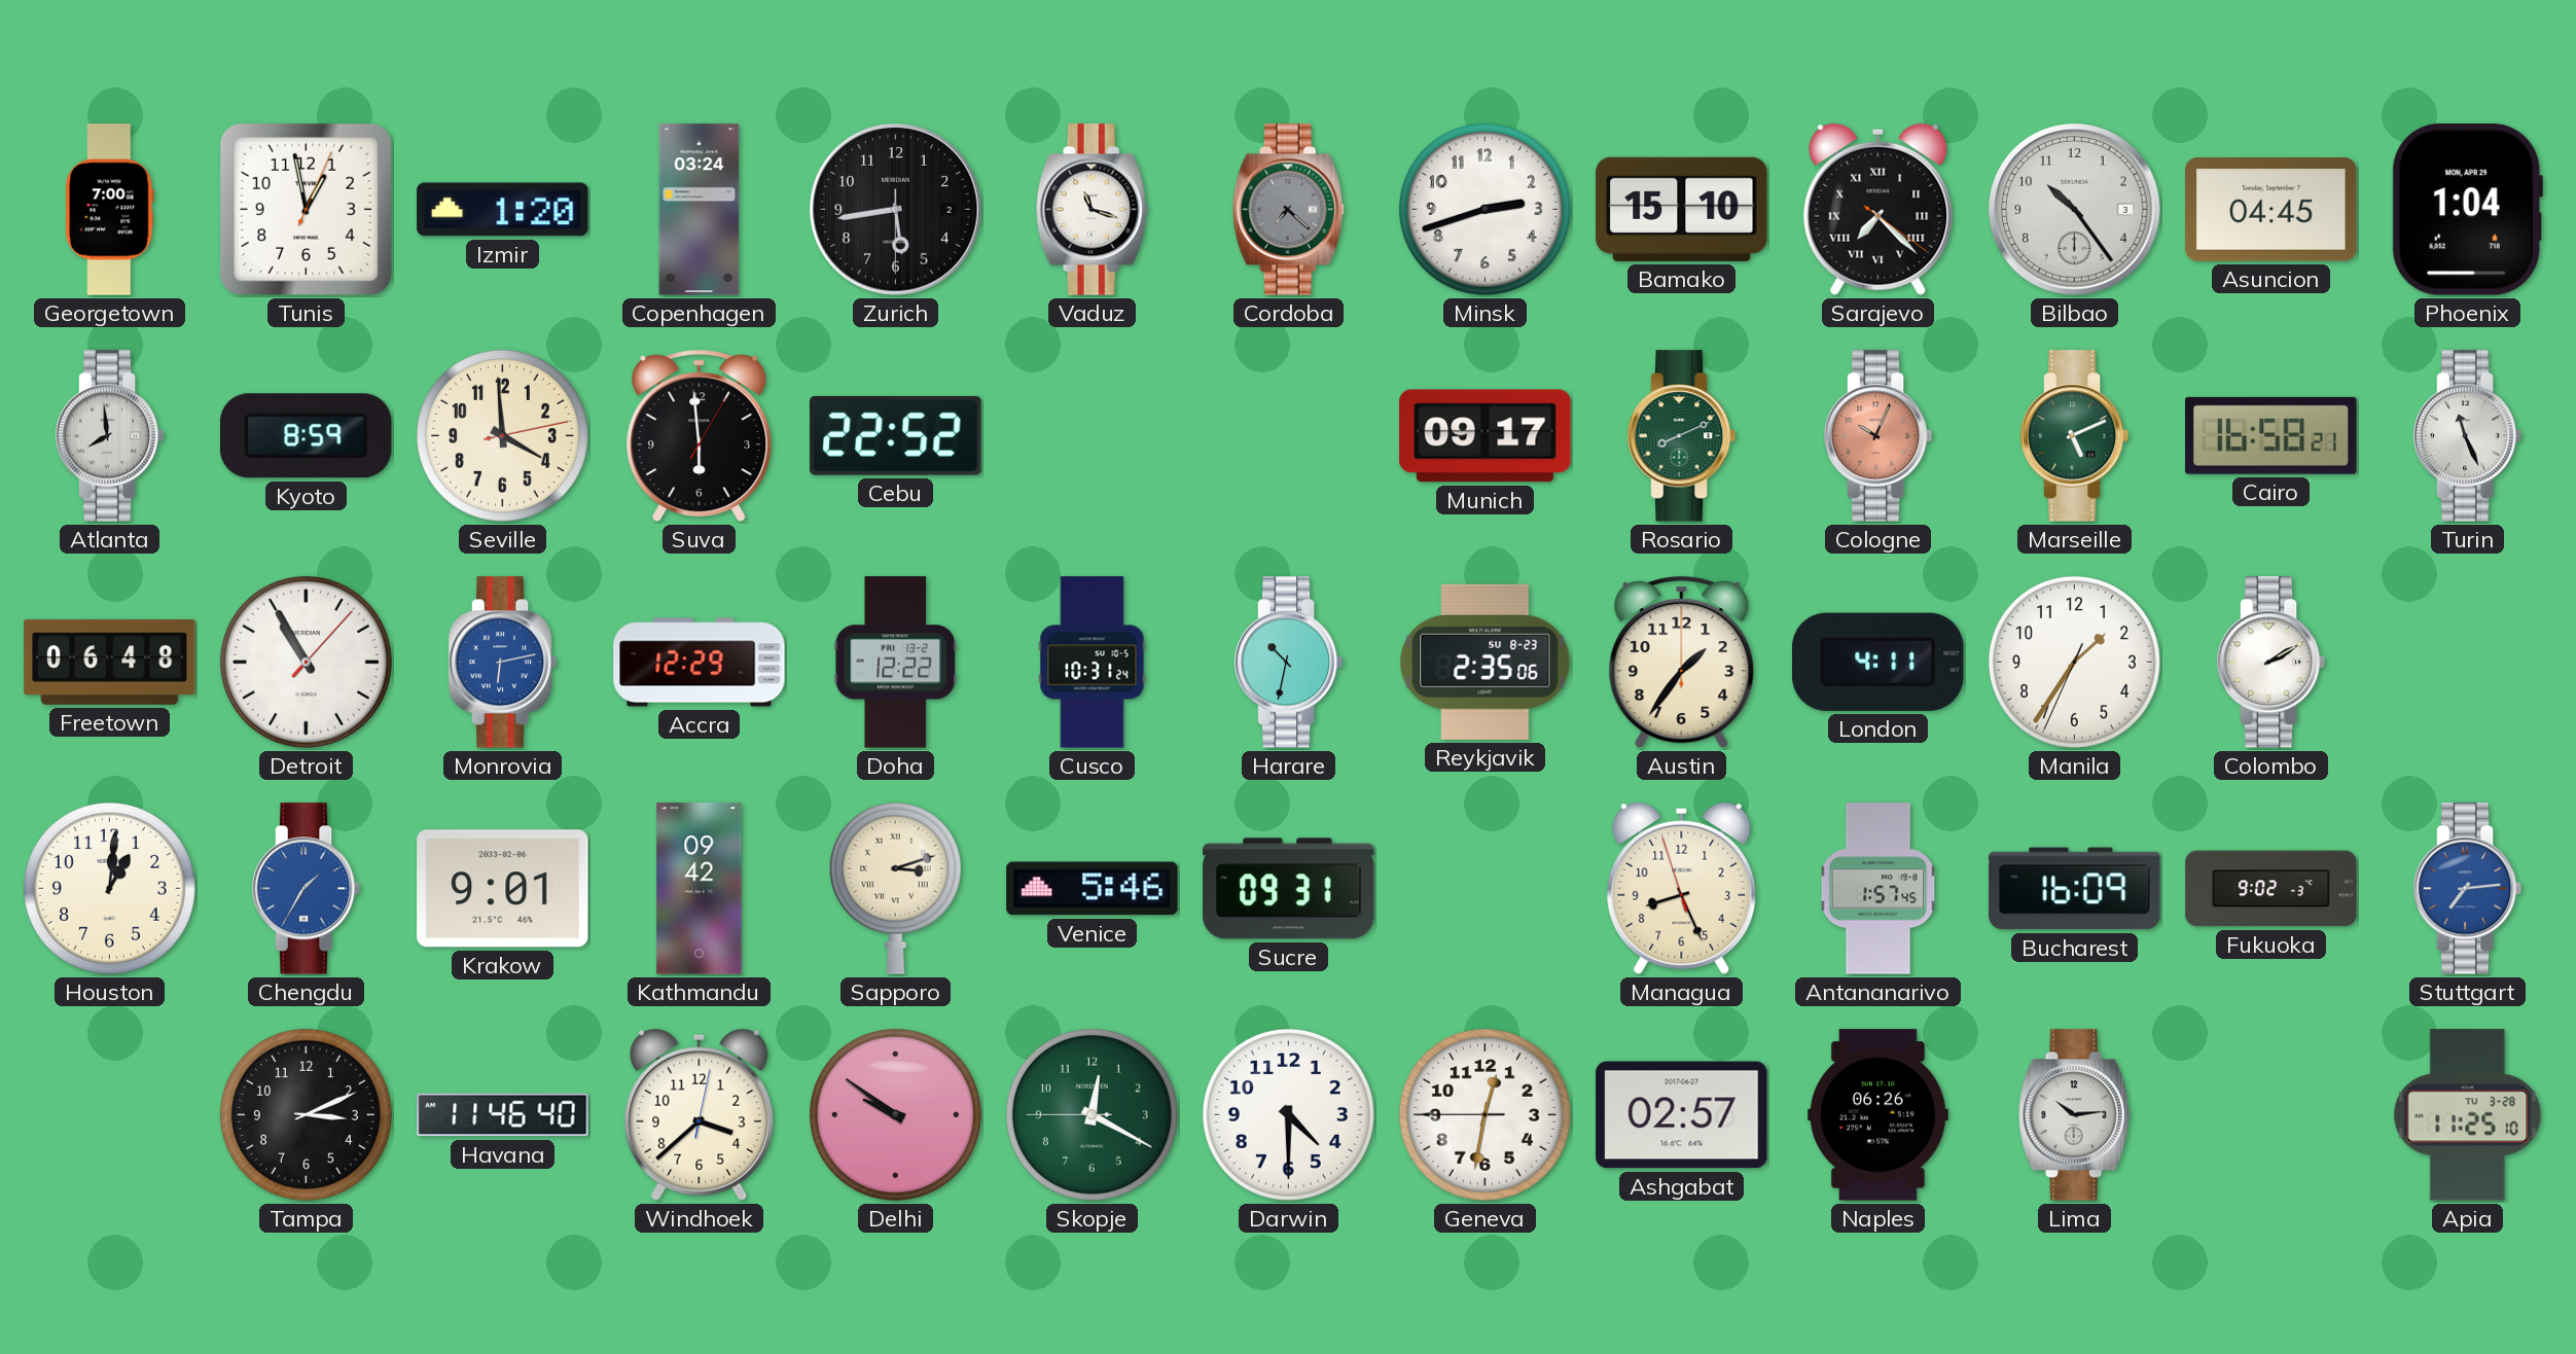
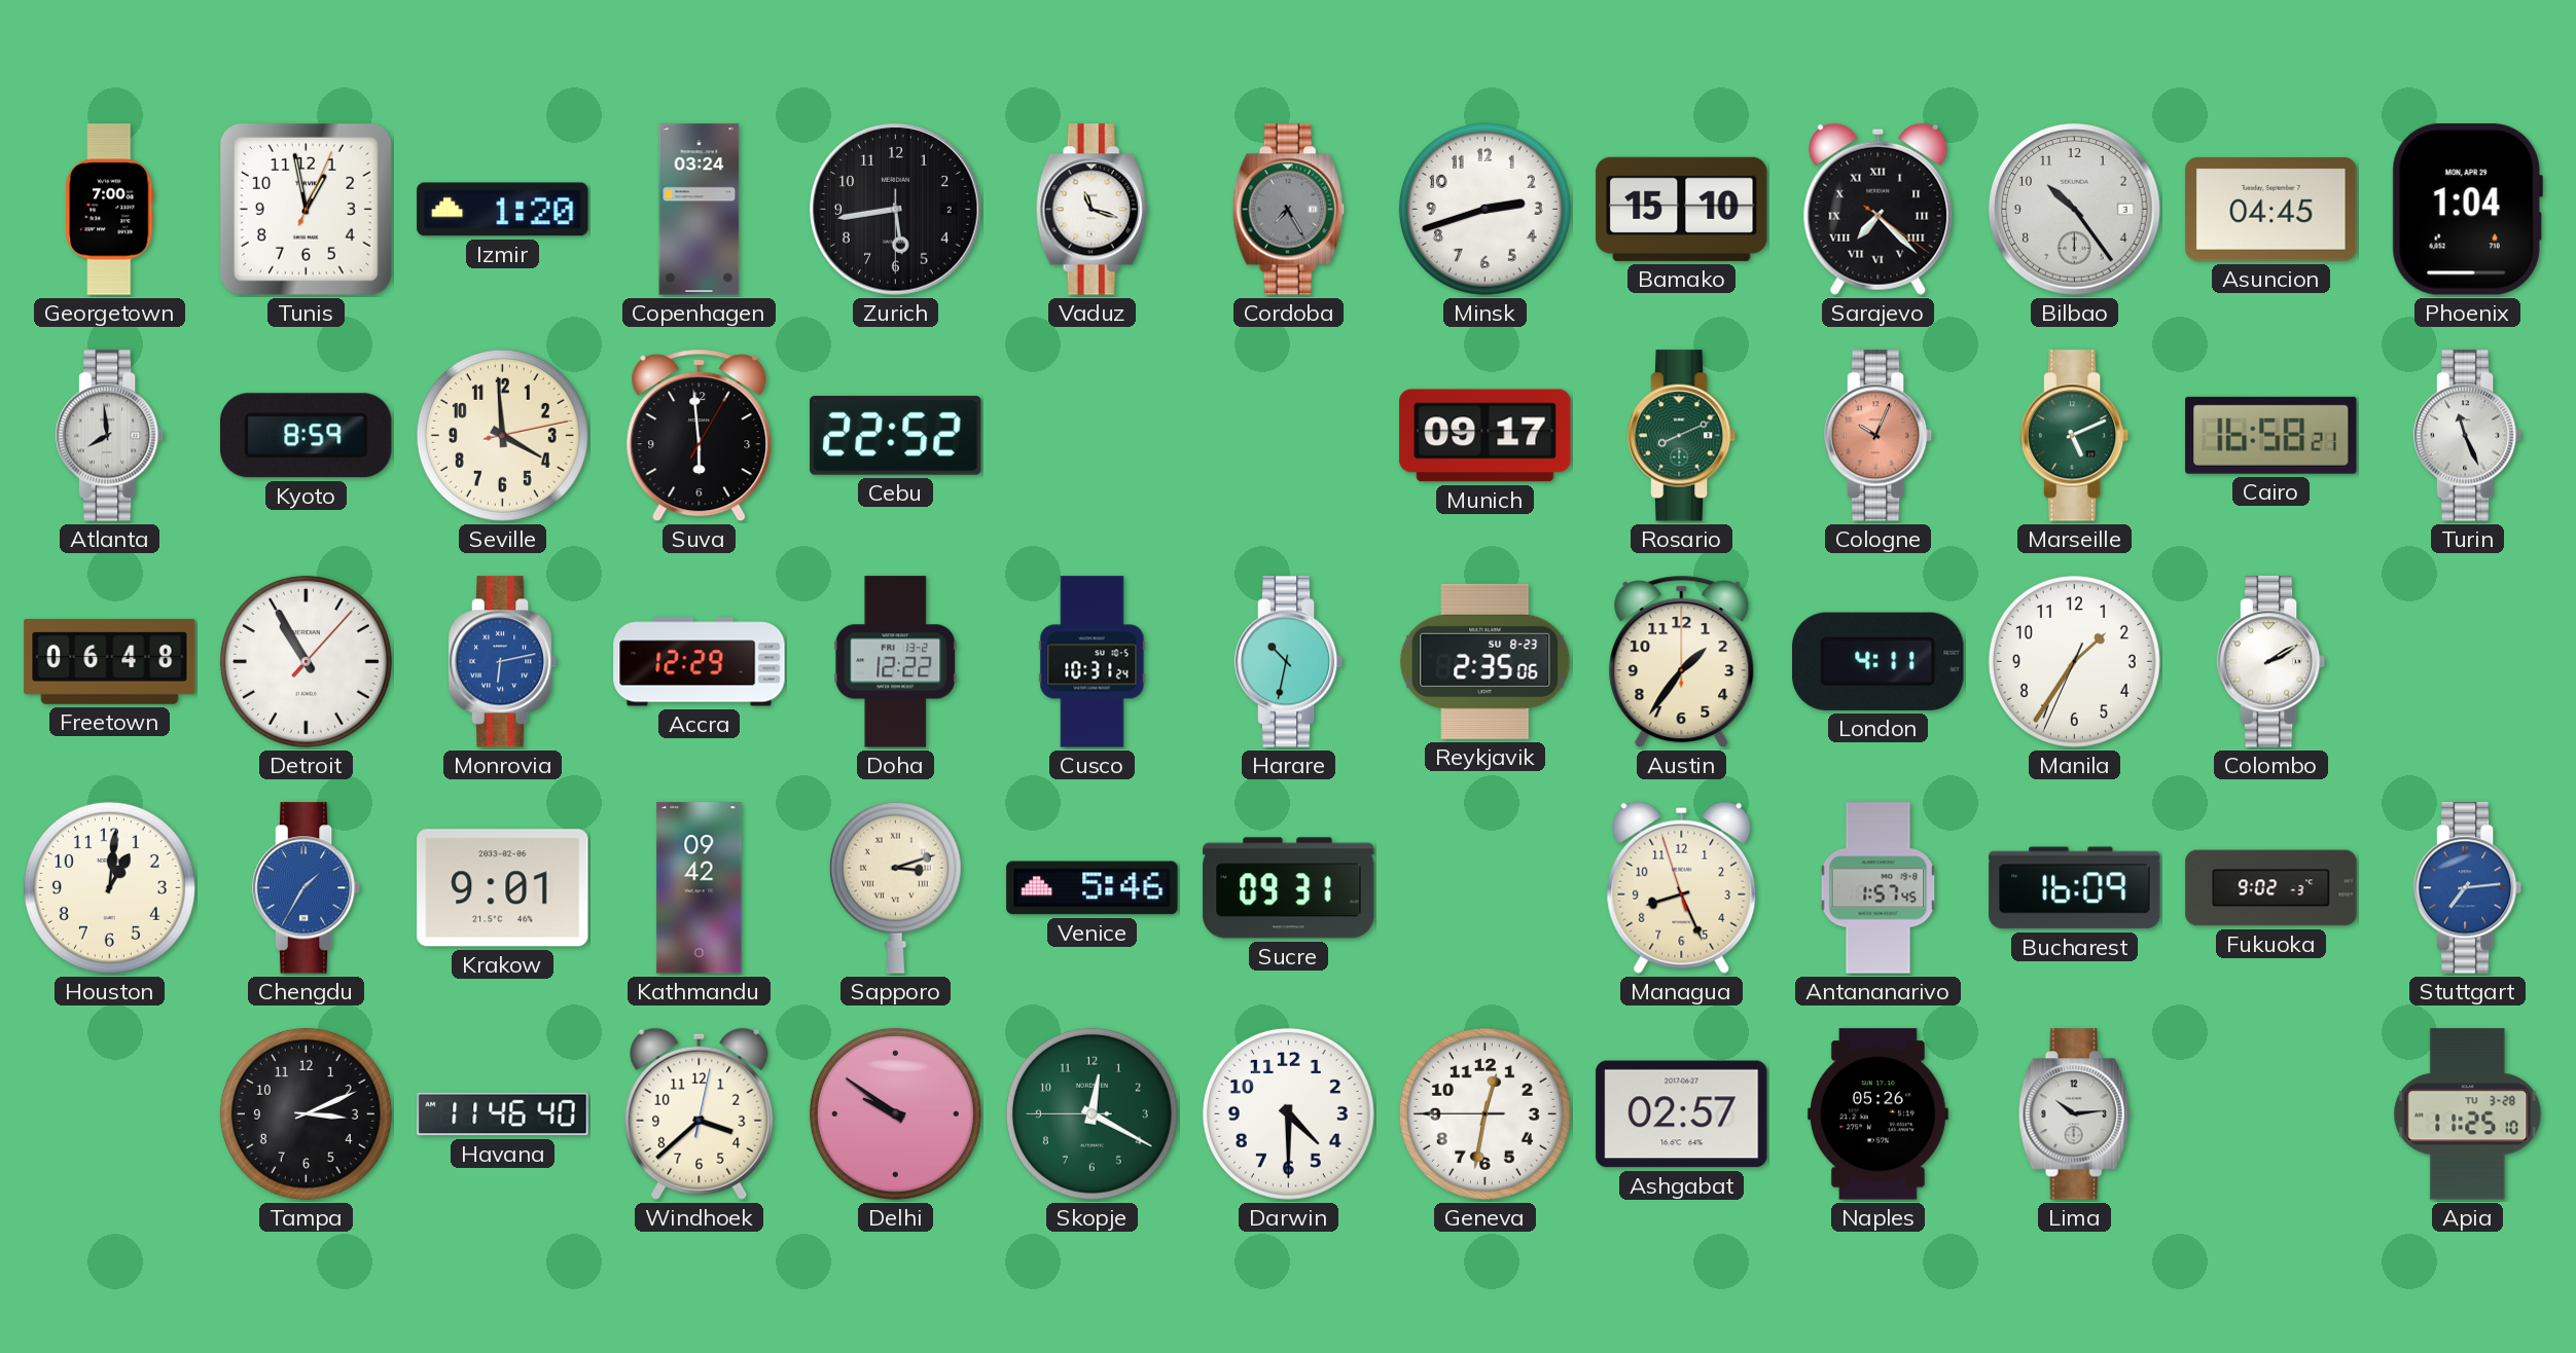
Cordoba: 7:22 -> 7:25
Naples: 06:26 -> 05:26
